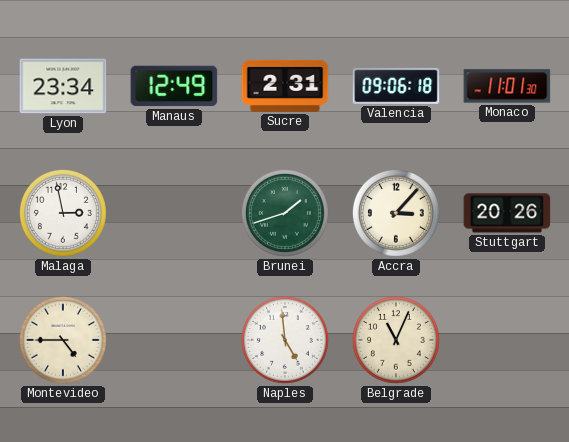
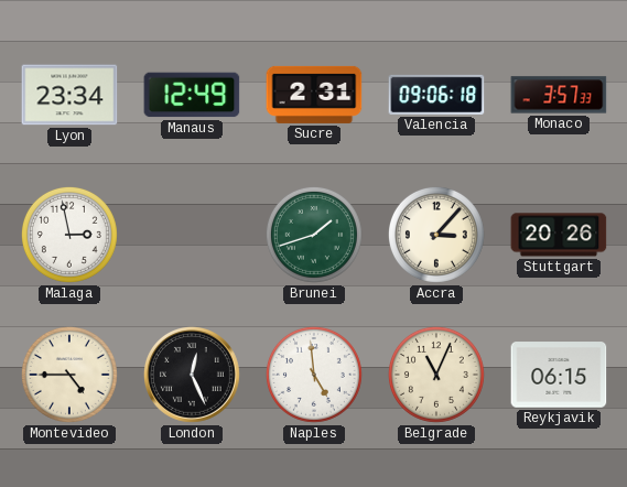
Monaco: 11:01 -> 3:57
London: none -> 12:26
Reykjavik: none -> 06:15
